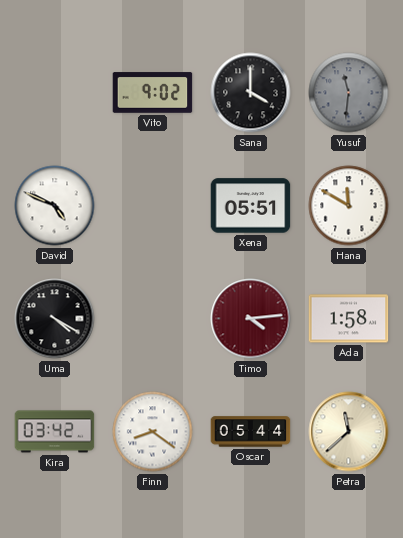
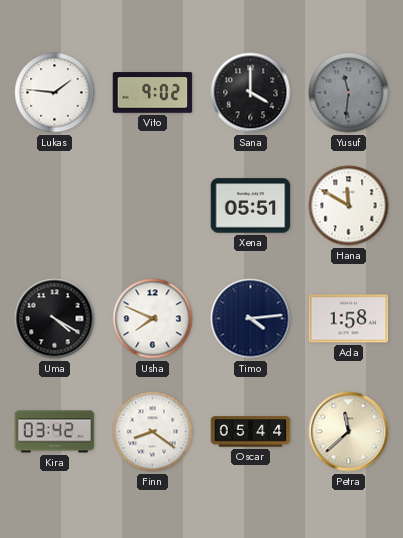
Lukas: none -> 1:46
David: 4:49 -> none
Usha: none -> 7:49
Timo dial: burgundy -> navy
